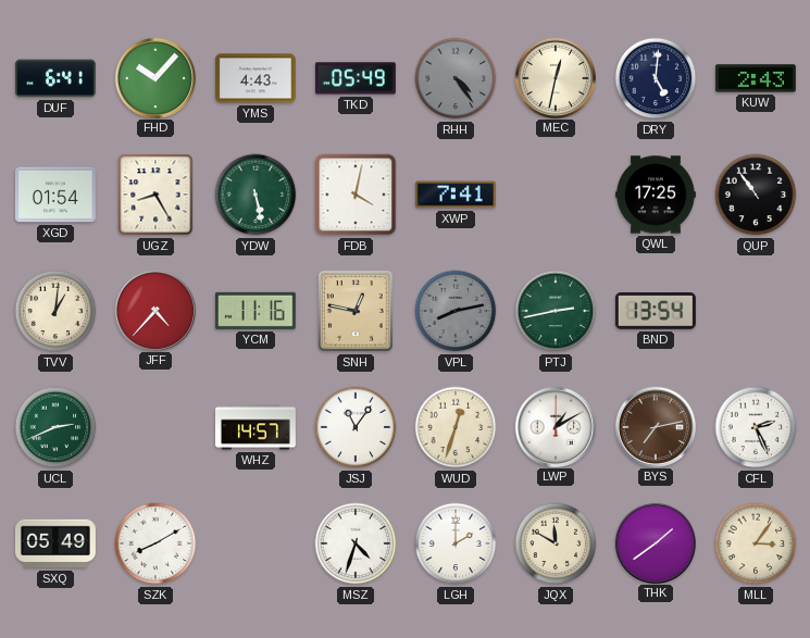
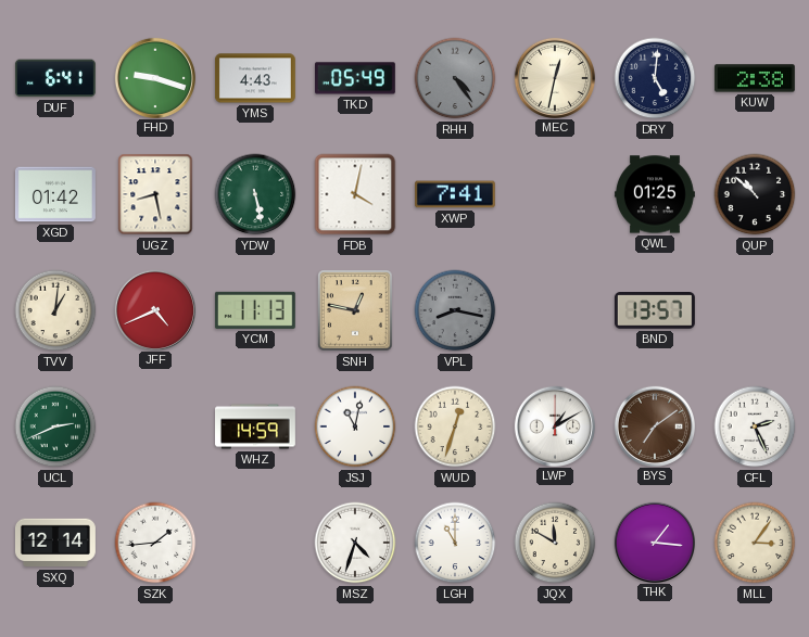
FHD: 10:07 -> 9:18
KUW: 2:43 -> 2:38
XGD: 01:54 -> 01:42
UGZ: 8:25 -> 8:28
QWL: 17:25 -> 01:25
QUP: 10:54 -> 10:52
JFF: 4:37 -> 4:41
YCM: 11:16 -> 11:13
VPL: 8:13 -> 8:17
PTJ: 2:43 -> none
BND: 13:54 -> 13:57
WHZ: 14:57 -> 14:59
JSJ: 11:06 -> 11:02
BYS: 7:13 -> 7:09
SXQ: 05:49 -> 12:14
SZK: 8:10 -> 1:44
LGH: 2:00 -> 11:00
THK: 1:39 -> 1:16
